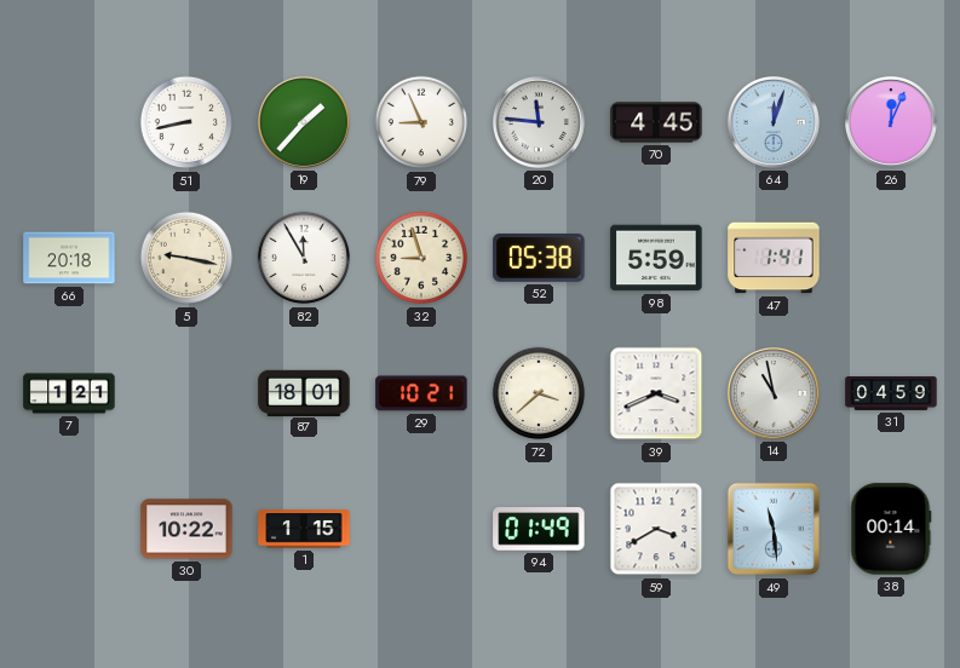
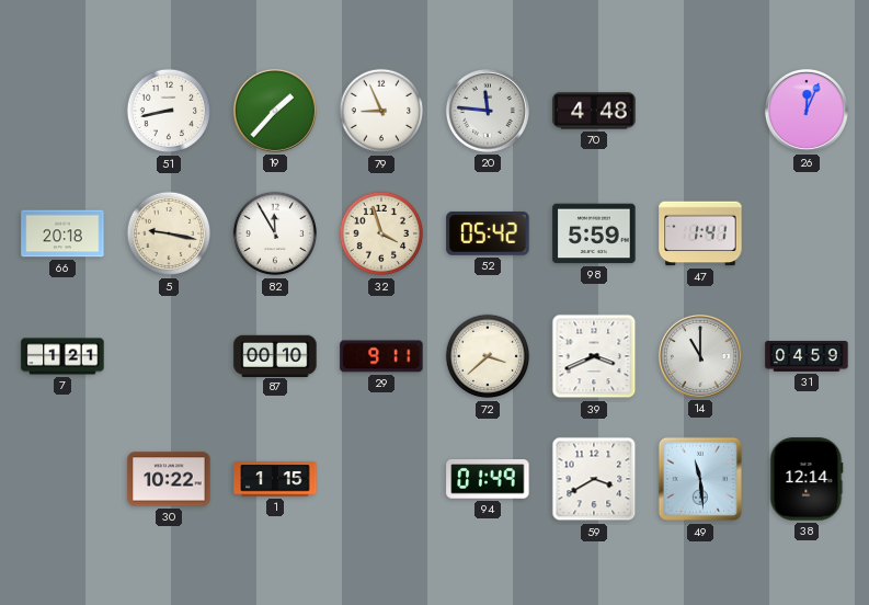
70: 4:45 -> 4:48
64: 12:03 -> none
32: 8:57 -> 3:57
52: 05:38 -> 05:42
87: 18:01 -> 00:10
29: 10:21 -> 9:11
14: 10:58 -> 11:00
38: 00:14 -> 12:14
